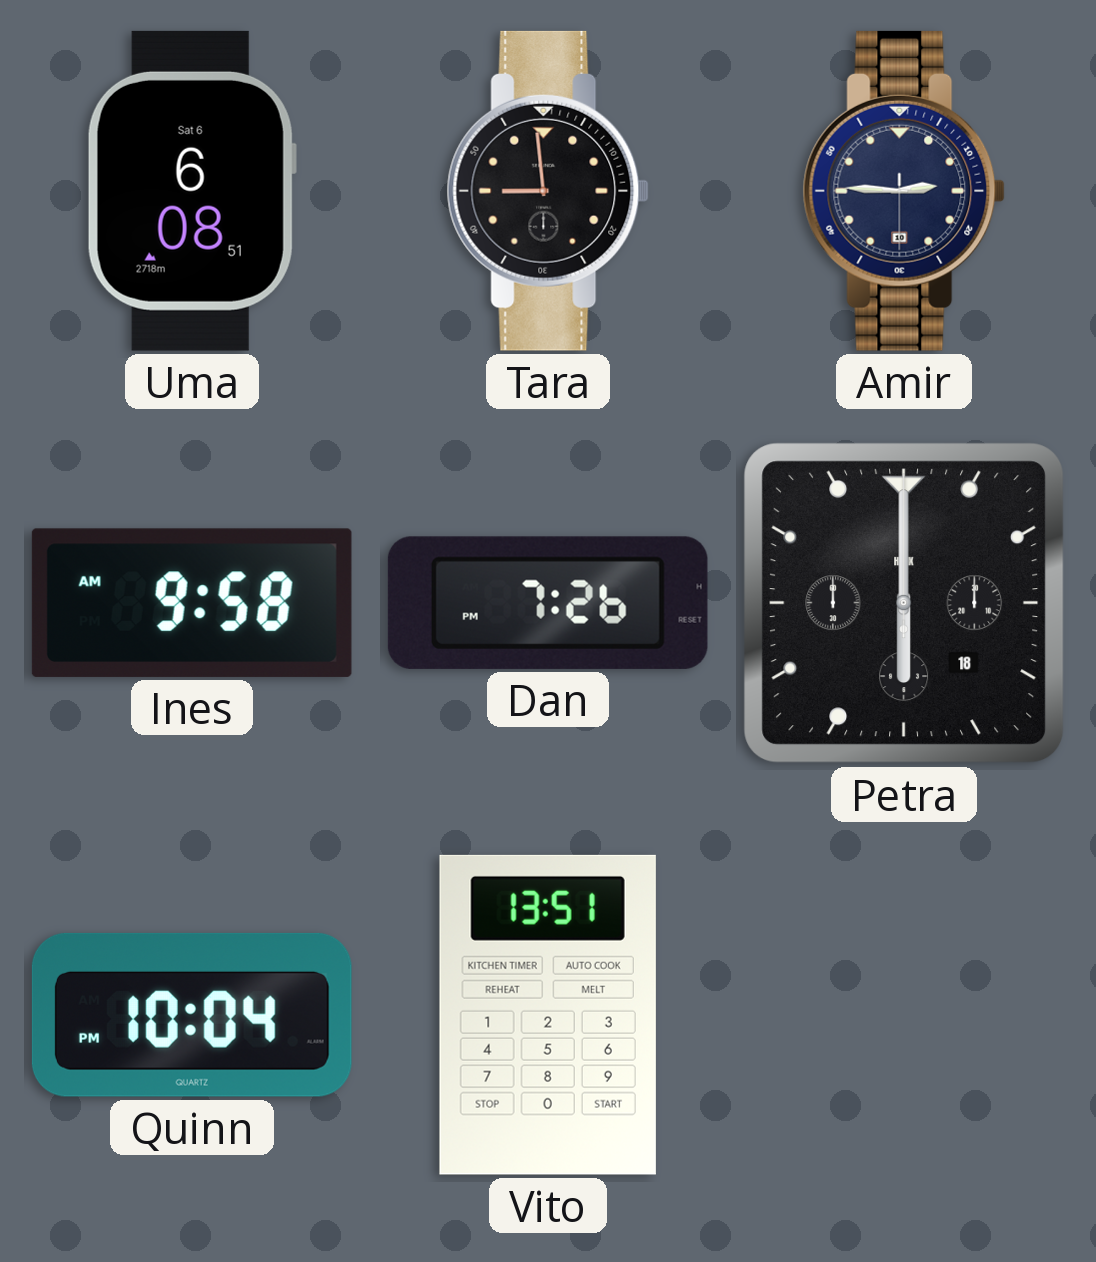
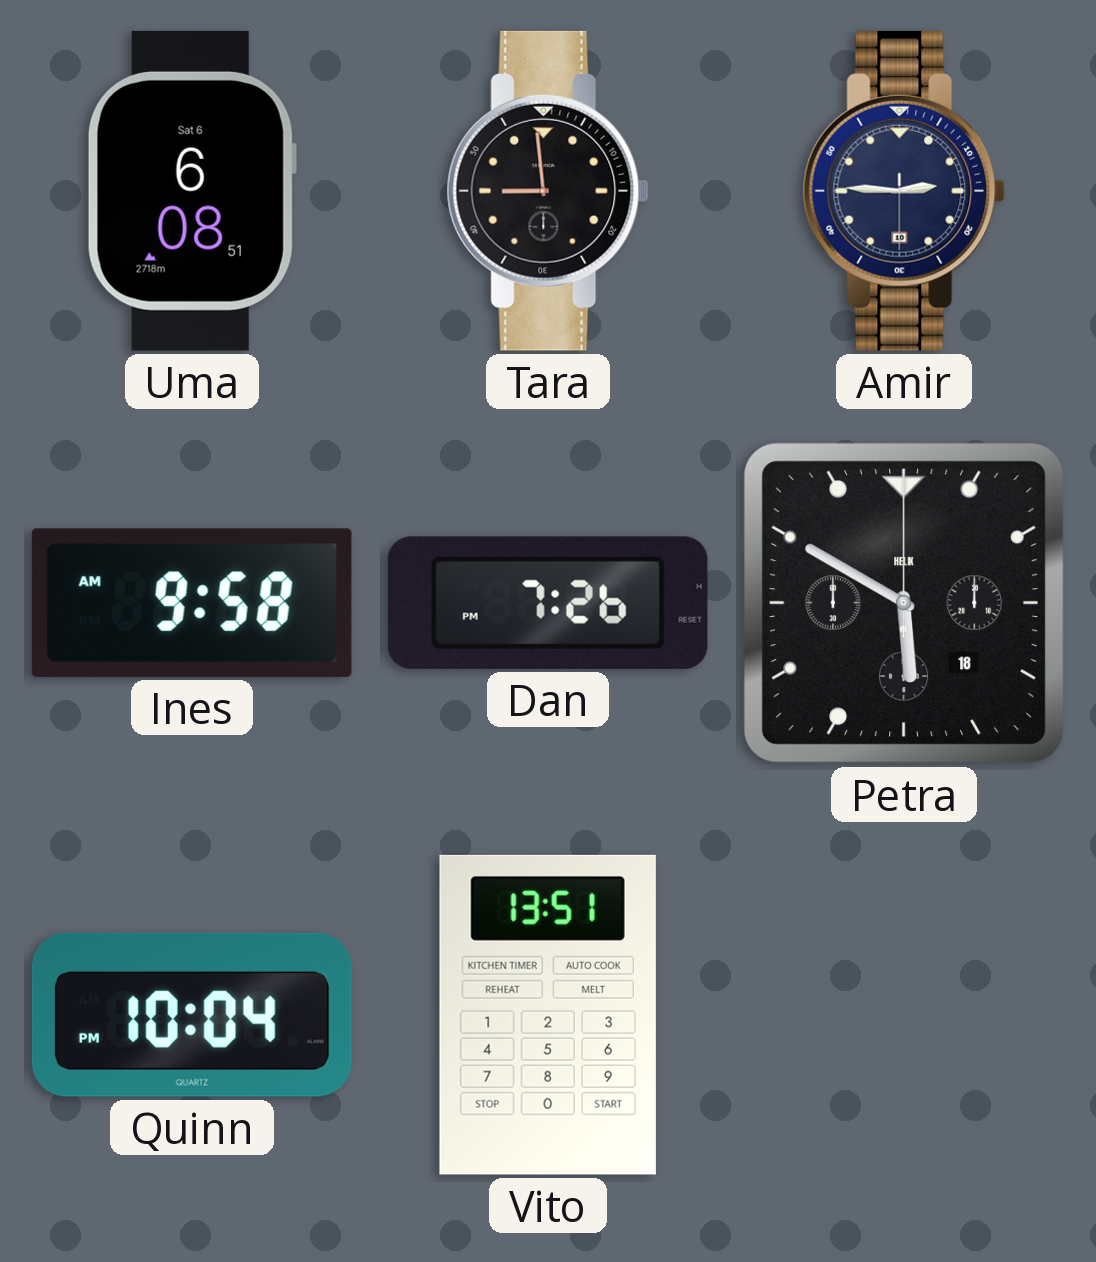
Petra: 6:00 -> 5:50
